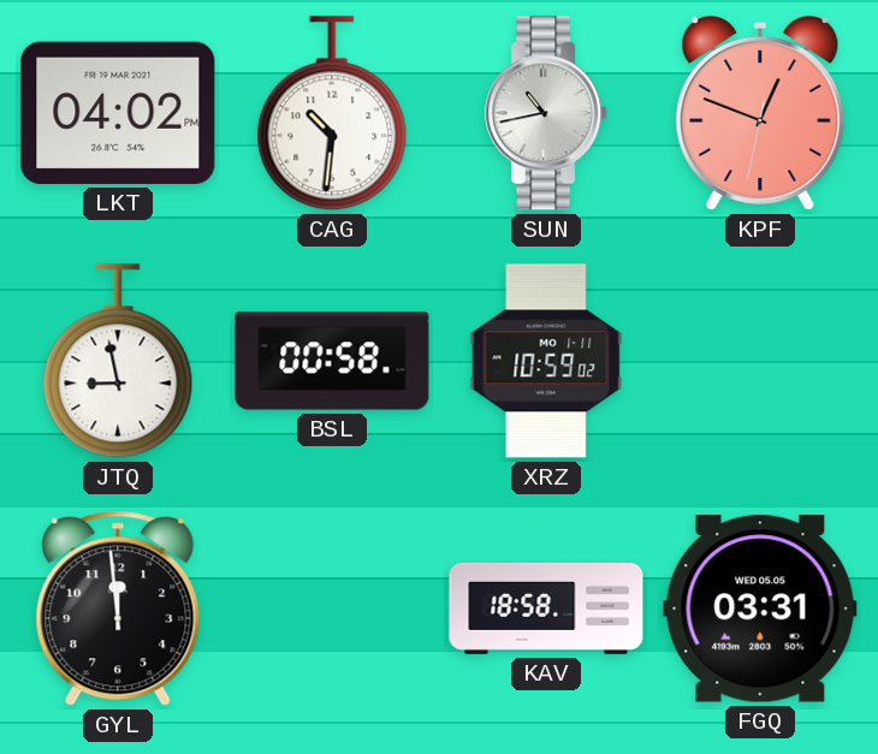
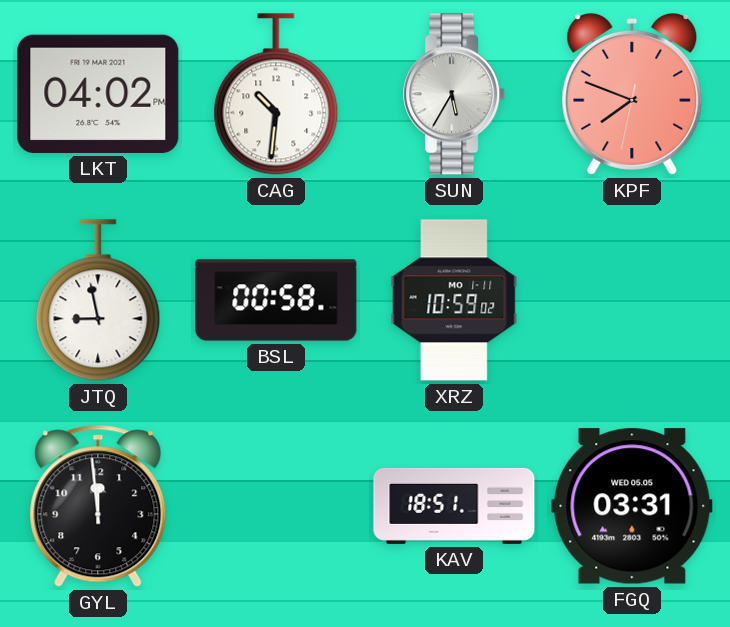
SUN: 10:43 -> 5:35
KPF: 12:48 -> 7:48
KAV: 18:58 -> 18:51
